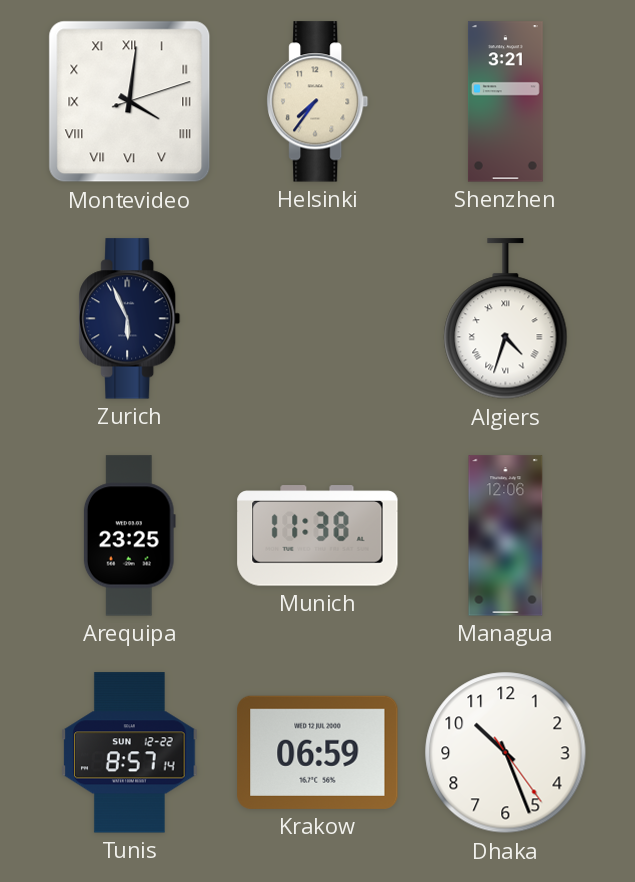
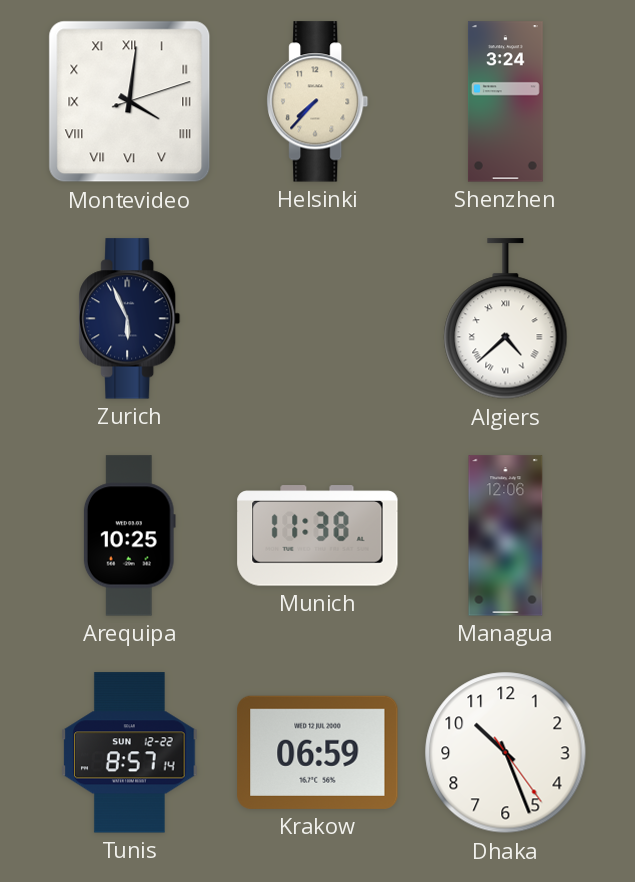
Helsinki: 7:36 -> 7:37
Shenzhen: 3:21 -> 3:24
Algiers: 4:33 -> 4:38
Arequipa: 23:25 -> 10:25
